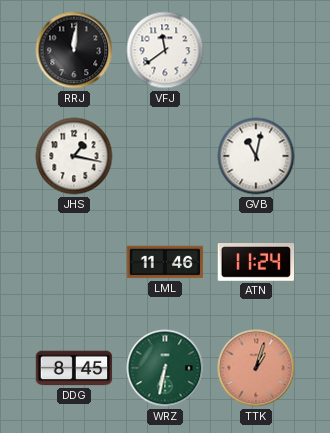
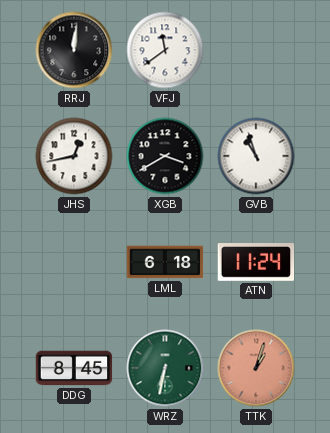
JHS: 1:17 -> 12:43
XGB: none -> 3:40
GVB: 11:02 -> 10:57
LML: 11:46 -> 6:18
